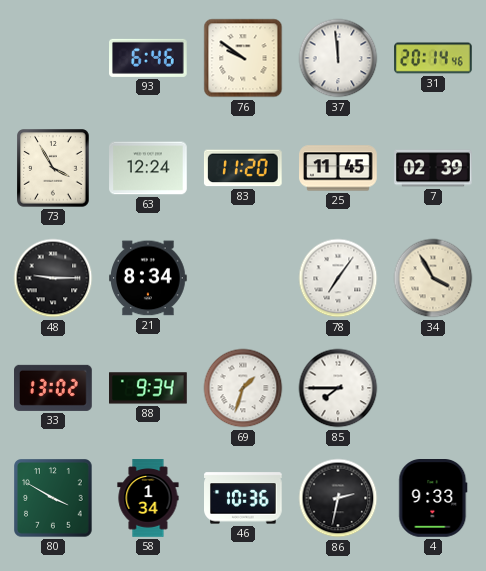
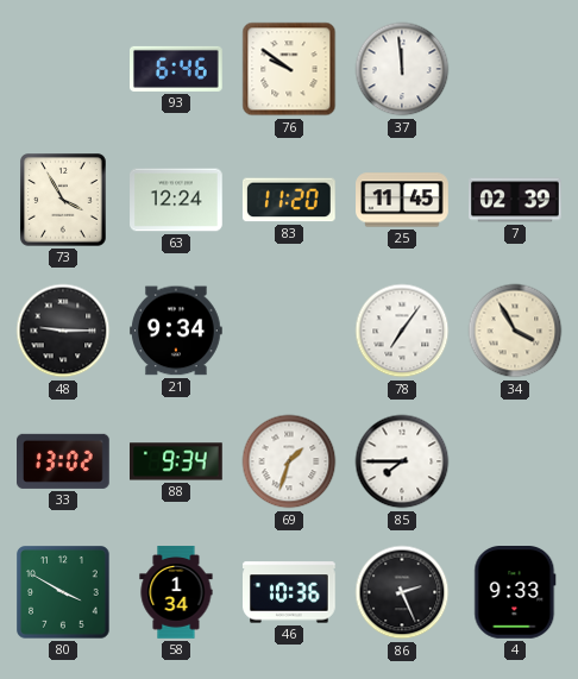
31: 20:14 -> none
21: 8:34 -> 9:34
86: 2:32 -> 2:26
